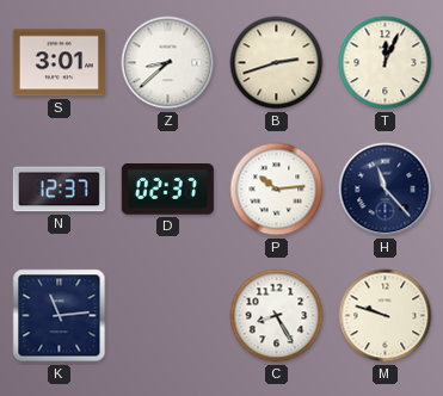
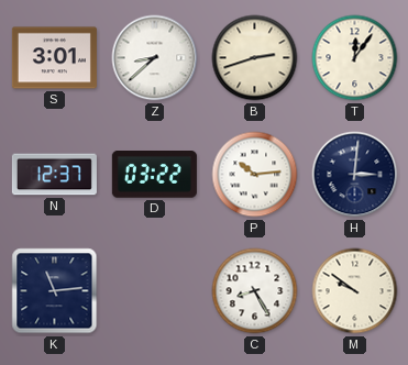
T: 12:04 -> 12:06
D: 02:37 -> 03:22
H: 11:23 -> 3:01
M: 9:48 -> 9:51
